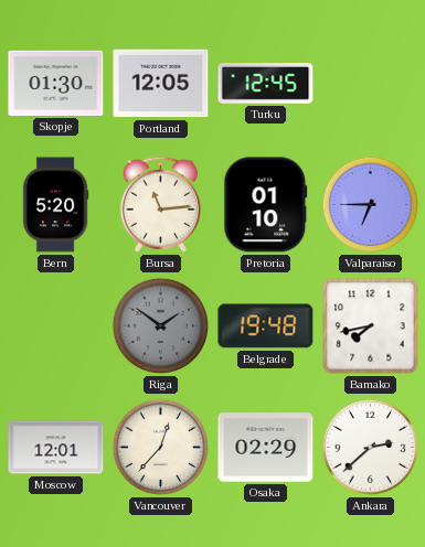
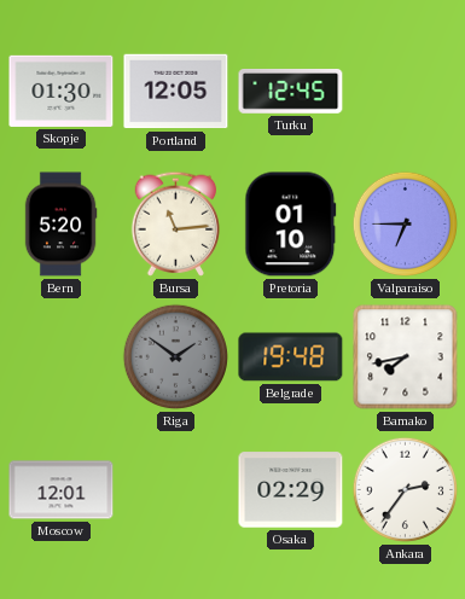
Vancouver: 12:37 -> none
Ankara: 2:38 -> 2:36
